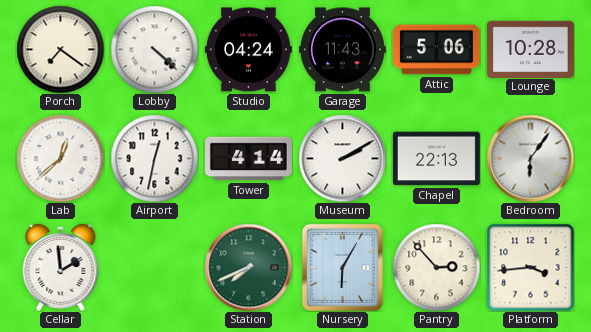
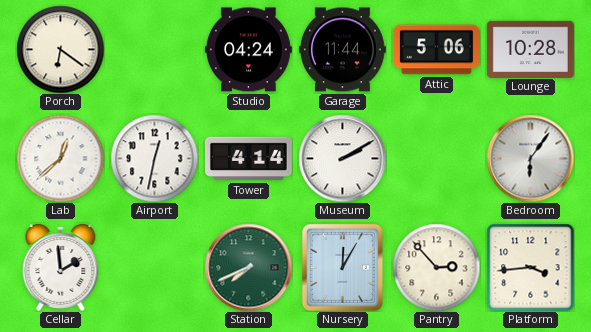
Porch: 7:21 -> 6:21
Lobby: 4:22 -> none
Garage: 11:43 -> 11:44
Chapel: 22:13 -> none
Nursery: 6:05 -> 12:05
